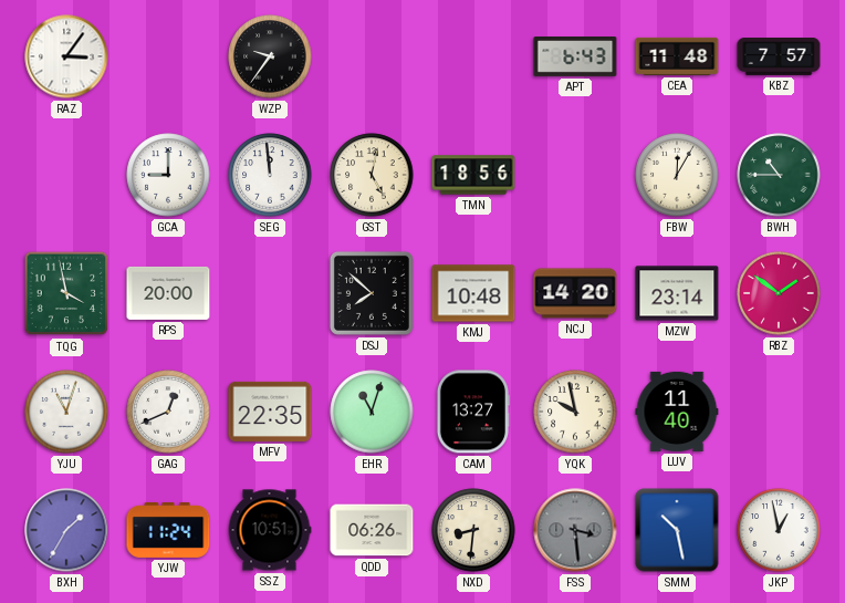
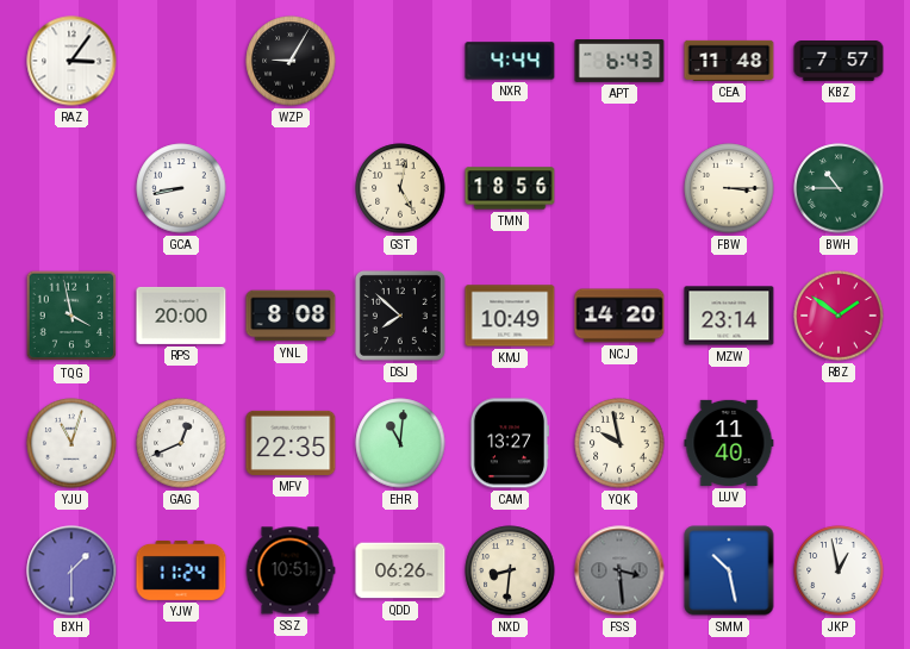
WZP: 9:36 -> 9:05
NXR: none -> 4:44
GCA: 9:00 -> 8:43
SEG: 11:59 -> none
FBW: 12:05 -> 3:15
YNL: none -> 8:08
KMJ: 10:48 -> 10:49
EHR: 11:03 -> 11:01
BXH: 1:35 -> 1:30
